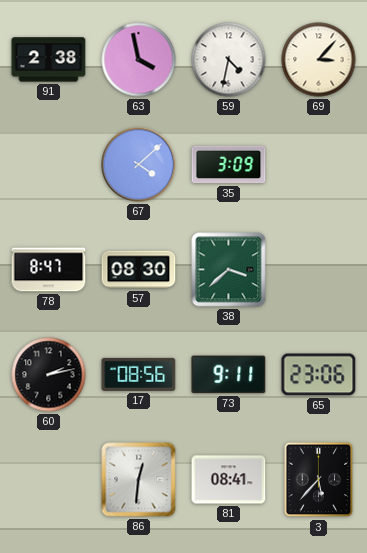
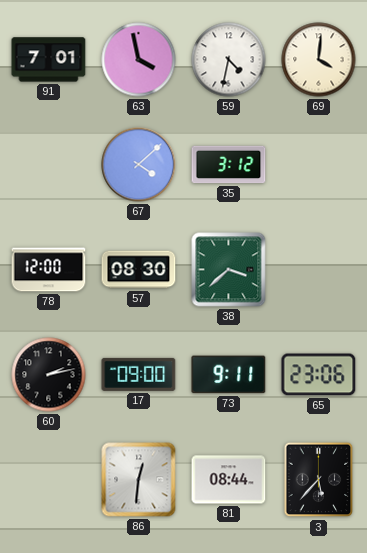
91: 2:38 -> 7:01
69: 3:07 -> 4:01
35: 3:09 -> 3:12
78: 8:47 -> 12:00
17: 08:56 -> 09:00
81: 08:41 -> 08:44
